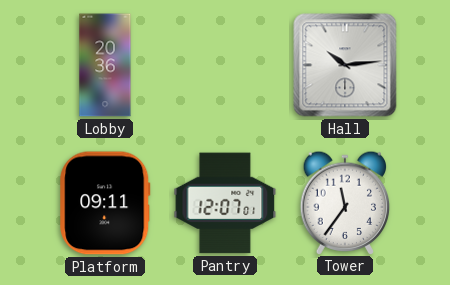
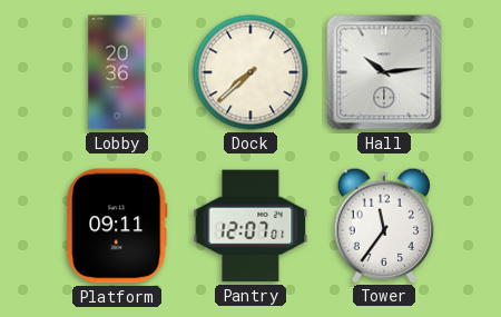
Dock: none -> 7:38
